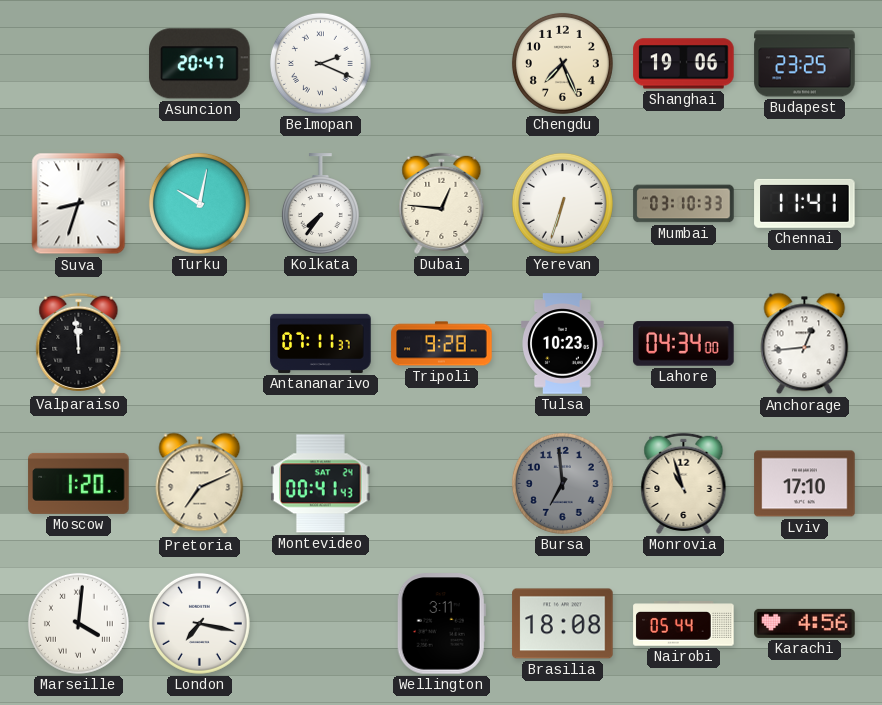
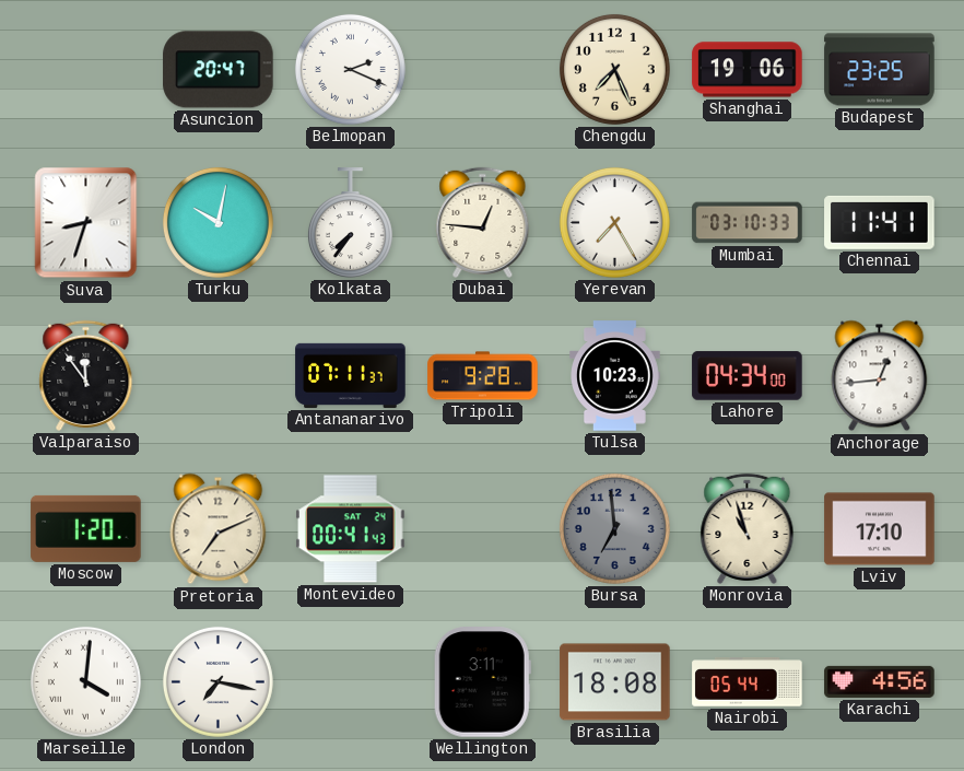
Yerevan: 6:33 -> 7:25
Valparaiso: 11:59 -> 11:54
